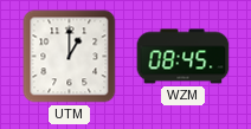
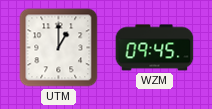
WZM: 08:45 -> 09:45
